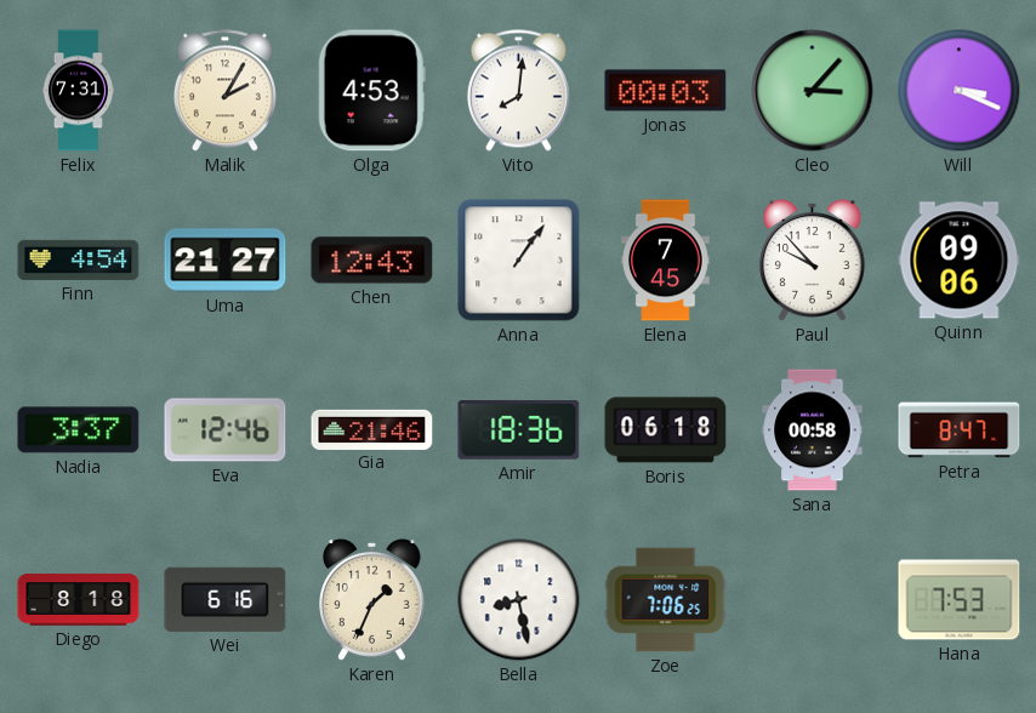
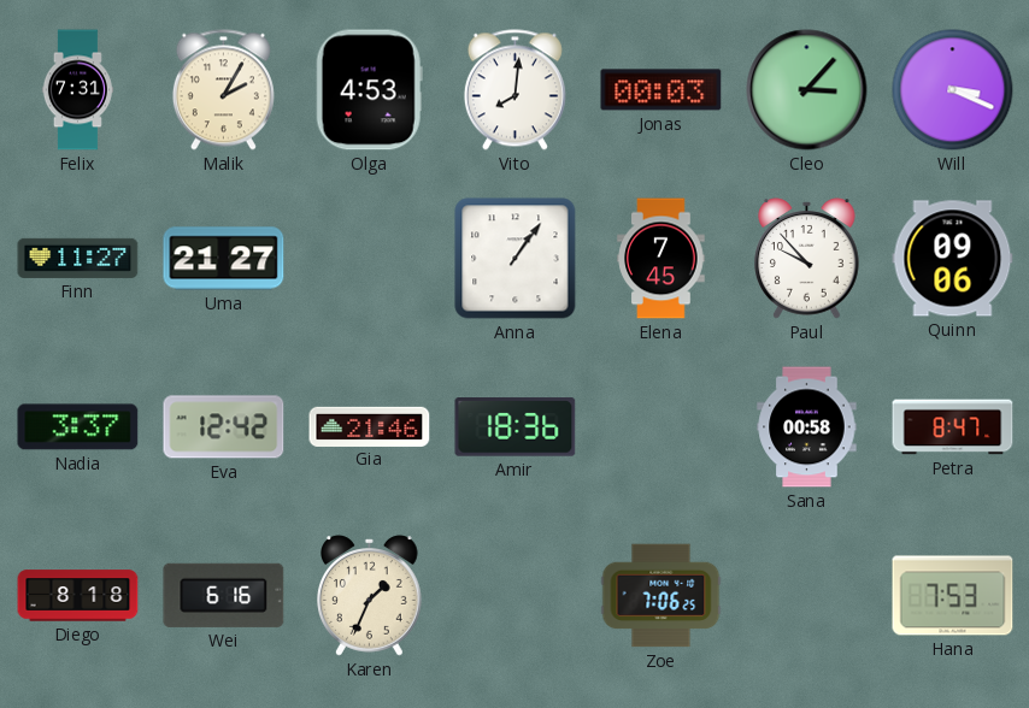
Finn: 4:54 -> 11:27
Chen: 12:43 -> none
Eva: 12:46 -> 12:42
Boris: 06:18 -> none
Bella: 8:28 -> none
